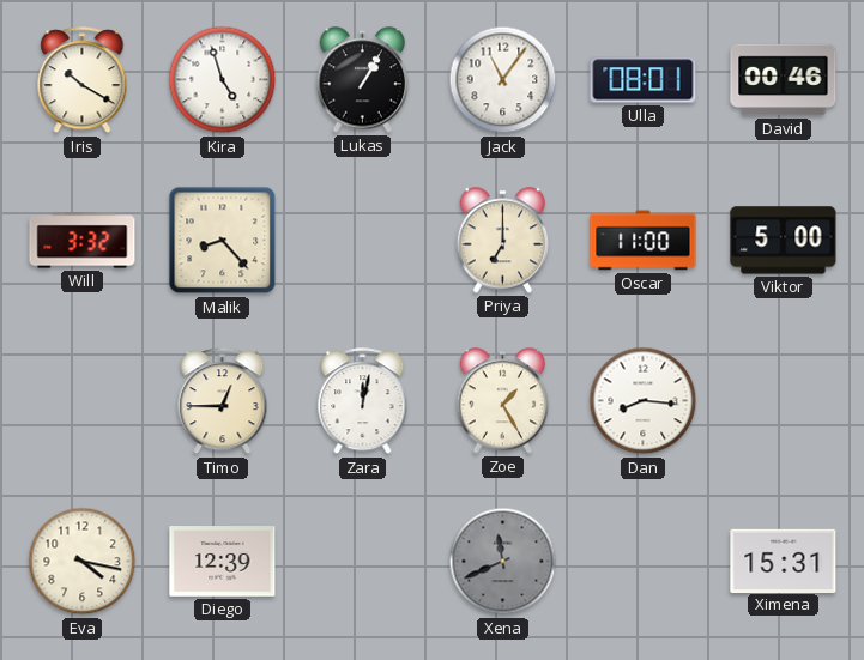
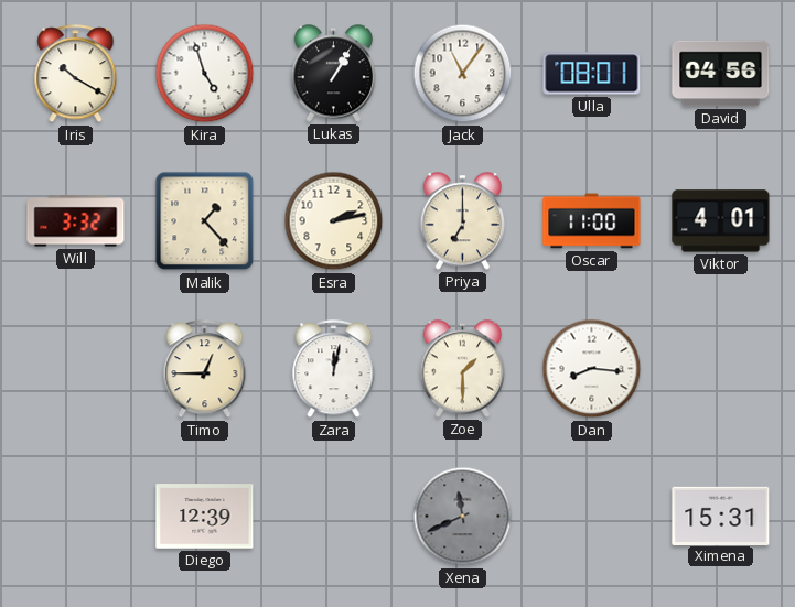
David: 00:46 -> 04:56
Malik: 8:23 -> 1:23
Esra: none -> 2:13
Viktor: 5:00 -> 4:01
Zoe: 1:25 -> 1:30
Eva: 4:17 -> none
